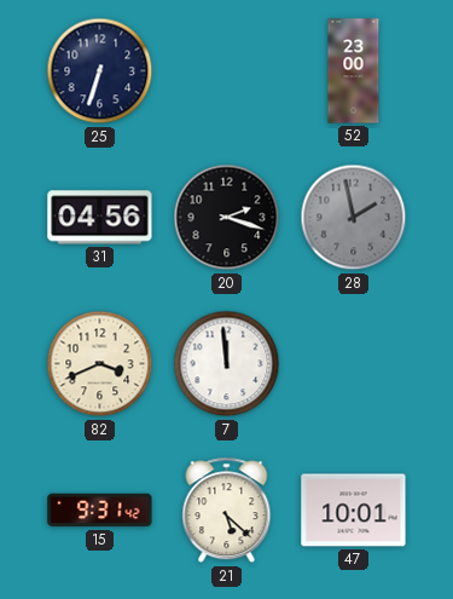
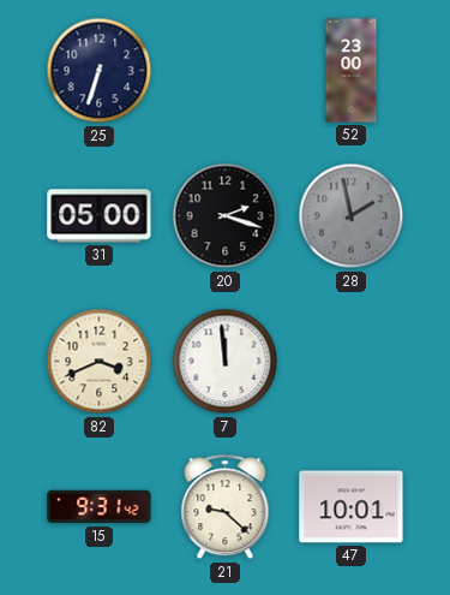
31: 04:56 -> 05:00
21: 5:22 -> 9:22
